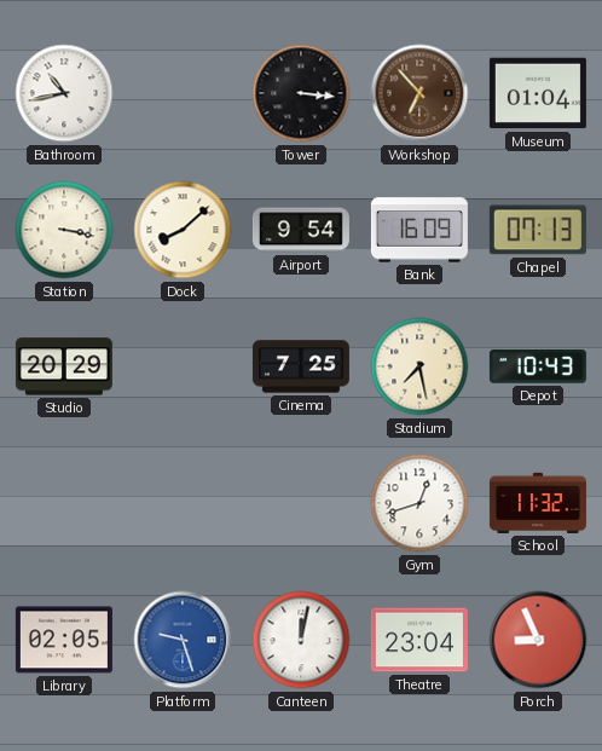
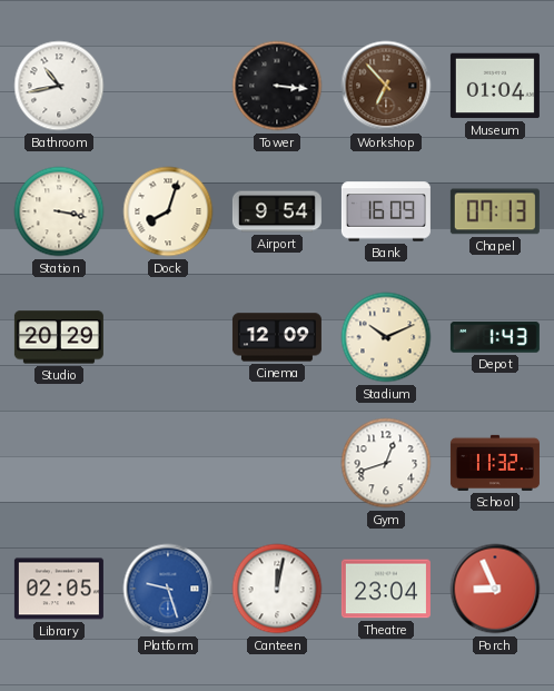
Dock: 8:08 -> 8:03
Cinema: 7:25 -> 12:09
Stadium: 7:28 -> 10:11
Depot: 10:43 -> 1:43
